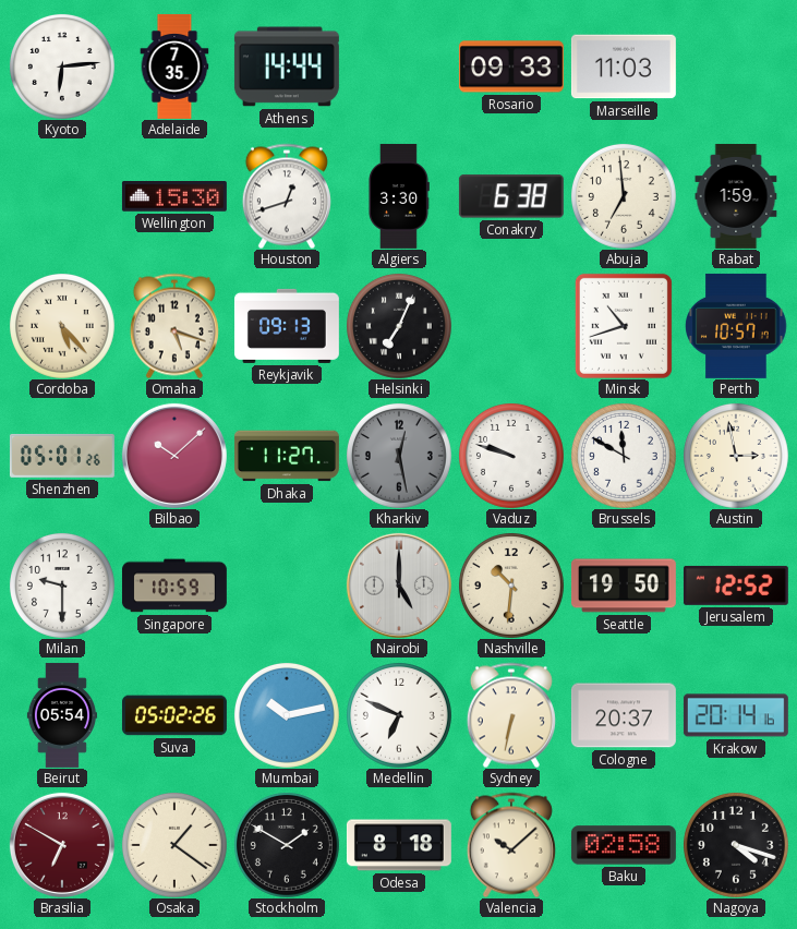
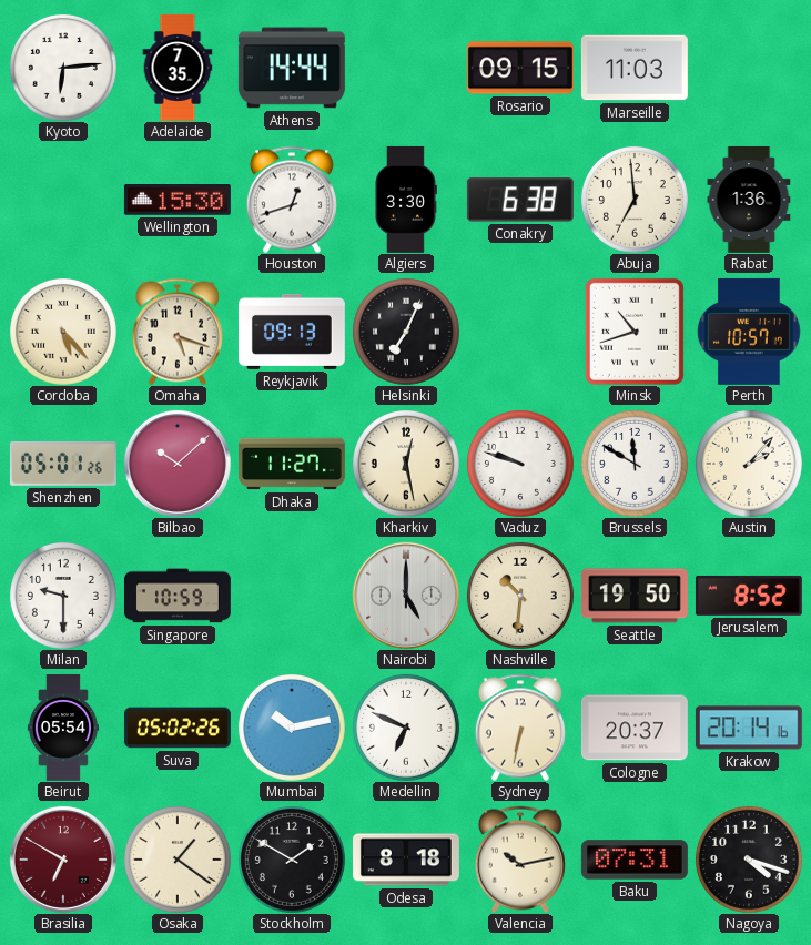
Rosario: 09:33 -> 09:15
Rabat: 1:59 -> 1:36
Kharkiv dial: grey -> cream
Austin: 2:58 -> 2:07
Jerusalem: 12:52 -> 8:52
Valencia: 10:08 -> 10:13
Baku: 02:58 -> 07:31
